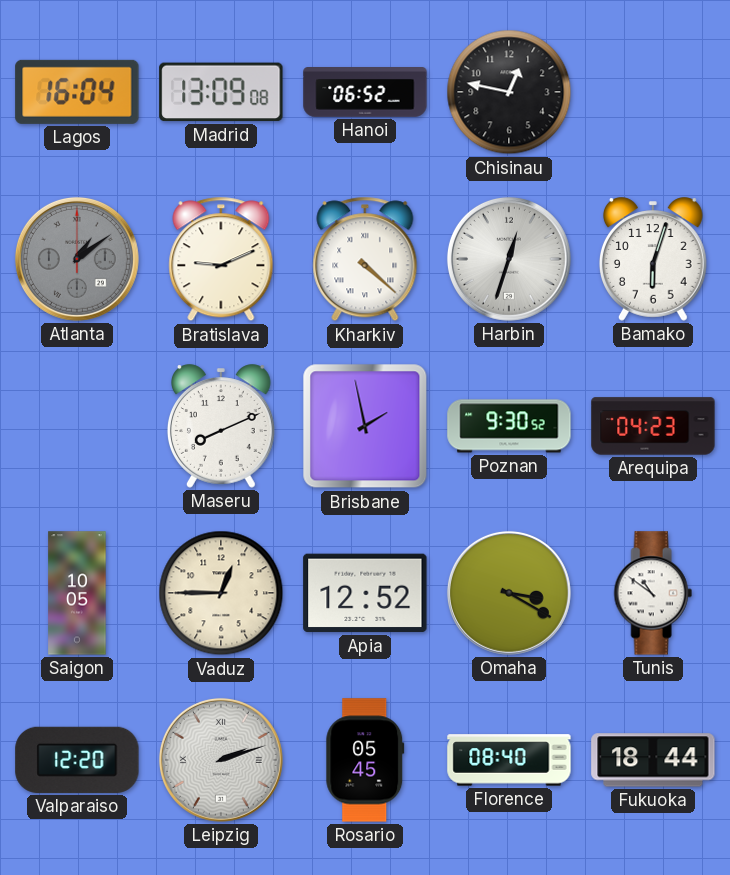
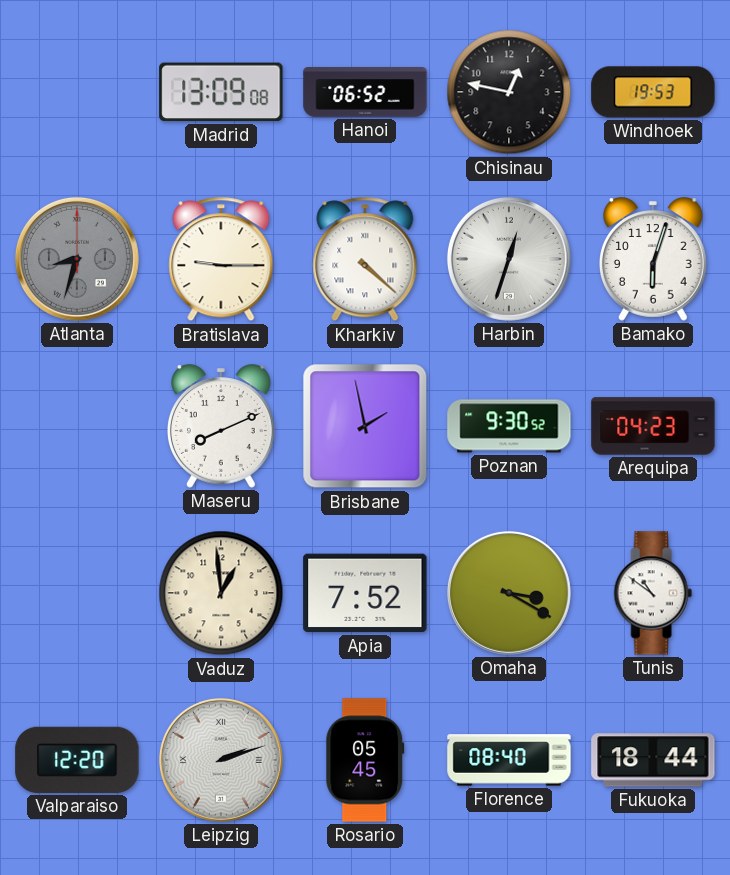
Lagos: 16:04 -> none
Windhoek: none -> 19:53
Atlanta: 1:09 -> 8:33
Bratislava: 9:11 -> 9:15
Saigon: 10:05 -> none
Vaduz: 12:45 -> 12:59
Apia: 12:52 -> 7:52
